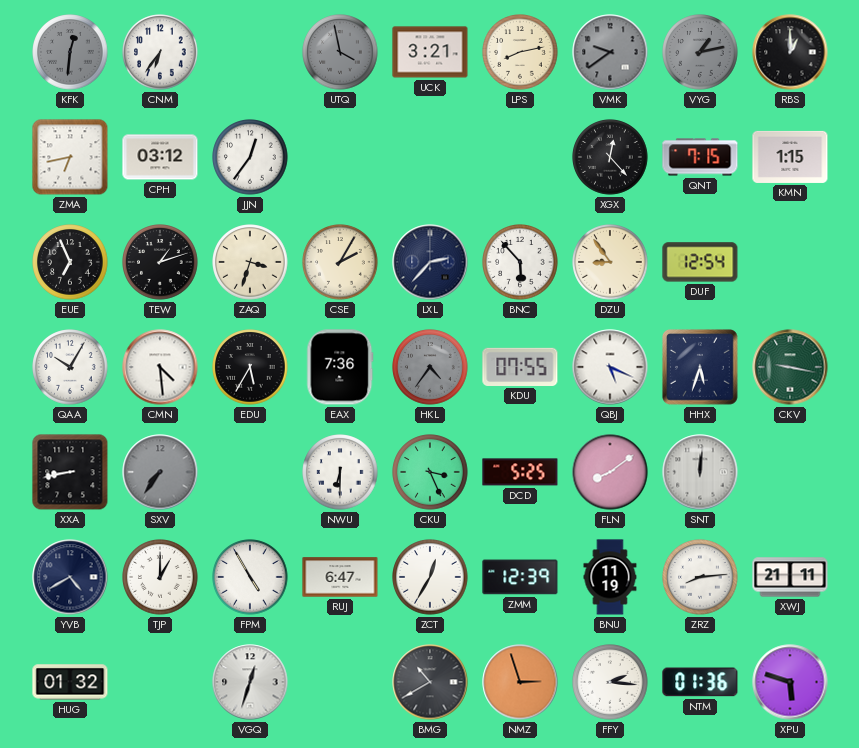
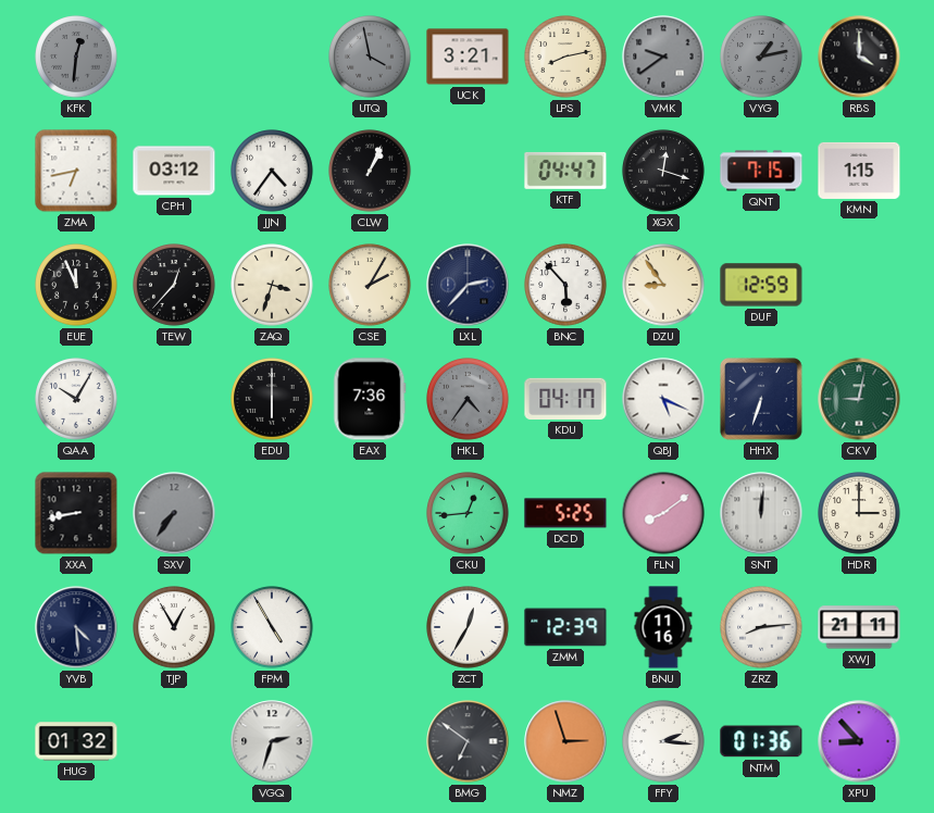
CNM: 6:36 -> none
RBS: 1:00 -> 4:00
JJN: 12:36 -> 4:36
CLW: none -> 1:04
KTF: none -> 04:47
XGX: 12:23 -> 12:18
EUE: 6:56 -> 11:56
TEW: 1:12 -> 12:37
DUF: 12:54 -> 12:59
CMN: 4:29 -> none
EDU: 5:35 -> 6:00
KDU: 07:55 -> 04:17
HHX: 5:33 -> 6:33
CKV: 9:17 -> 9:02
NWU: 6:30 -> none
CKU: 3:26 -> 12:44
HDR: none -> 3:00
YVB: 4:40 -> 4:29
TJP: 1:00 -> 12:55
RUJ: 6:47 -> none
BNU: 11:19 -> 11:16
VGQ: 12:33 -> 2:33
BMG: 10:40 -> 6:51
XPU: 5:48 -> 8:53
